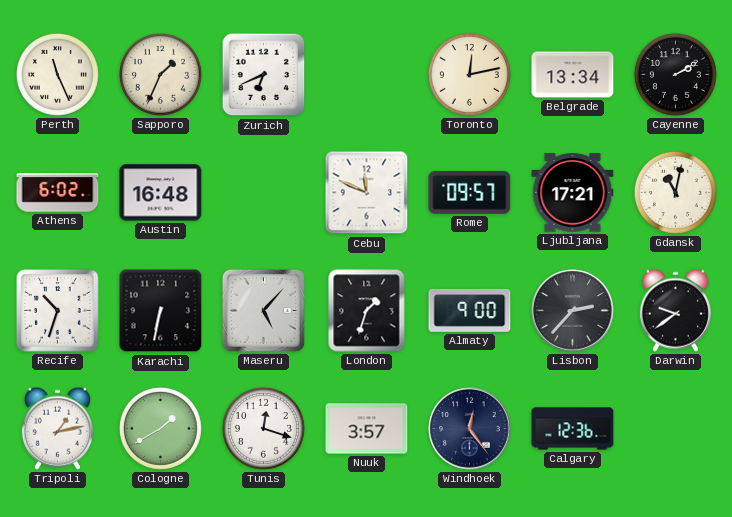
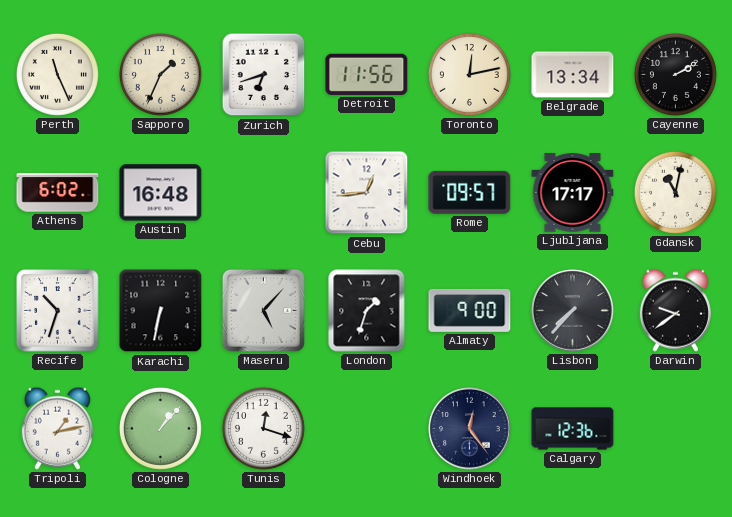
Zurich: 6:41 -> 6:42
Detroit: none -> 11:56
Cebu: 11:49 -> 12:44
Ljubljana: 17:21 -> 17:17
Lisbon: 2:37 -> 7:37
Cologne: 1:40 -> 1:07
Nuuk: 3:57 -> none
